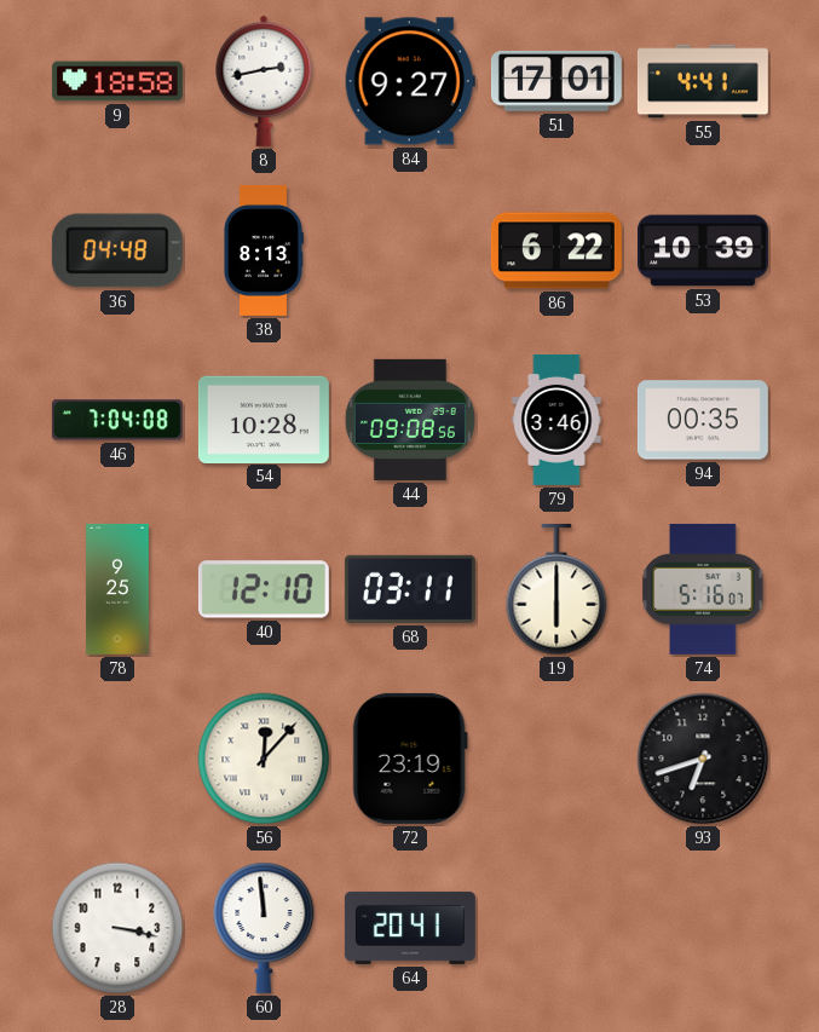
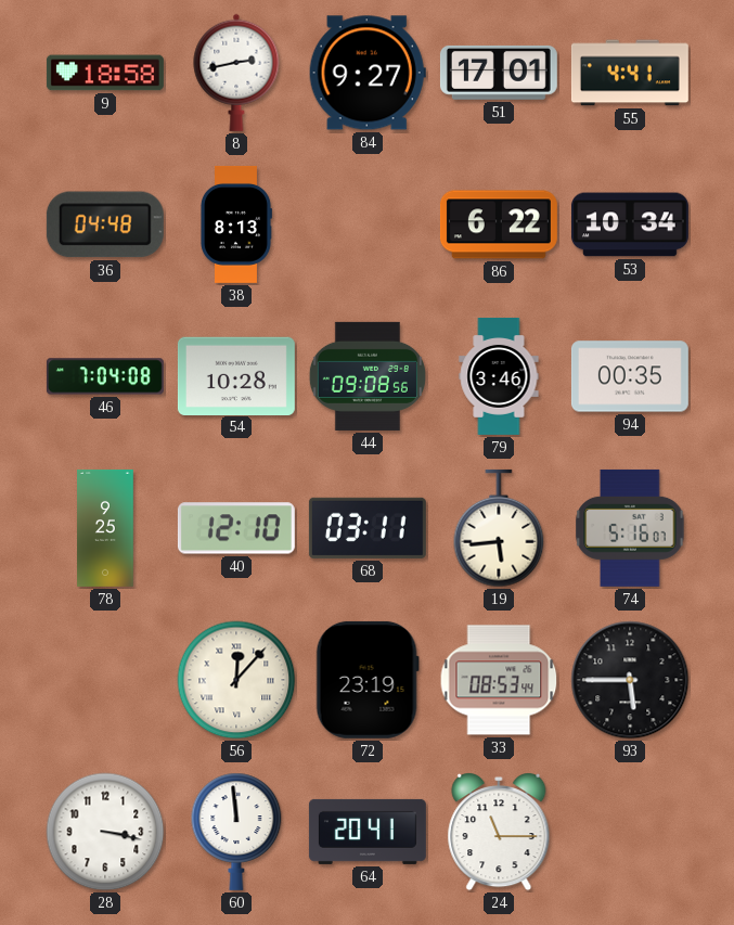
53: 10:39 -> 10:34
19: 6:00 -> 5:44
33: none -> 08:53
93: 6:42 -> 5:45
24: none -> 11:15
